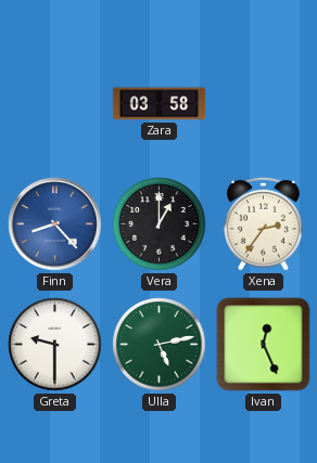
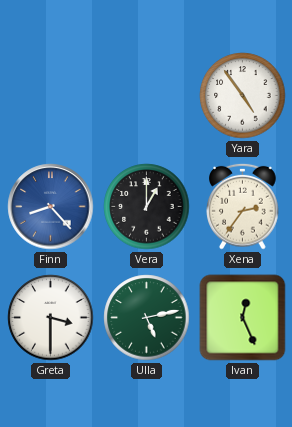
Zara: 03:58 -> none
Yara: none -> 4:54
Greta: 9:30 -> 3:30
